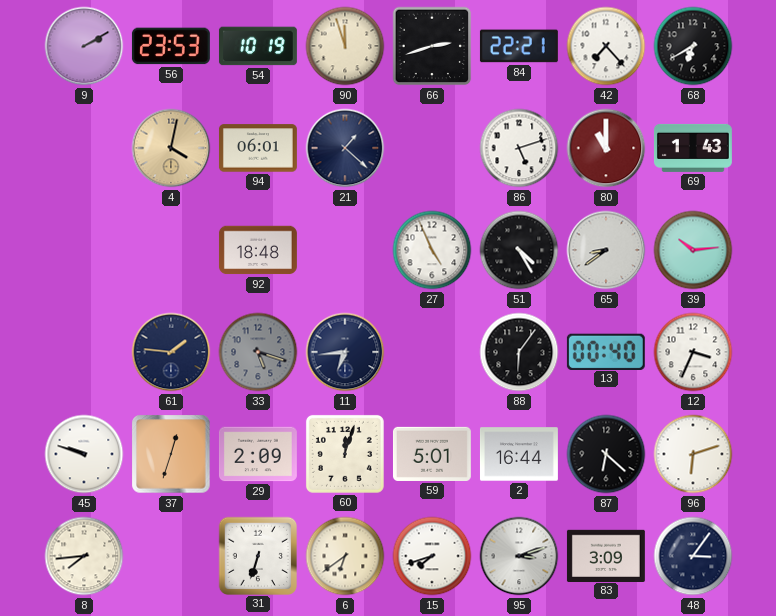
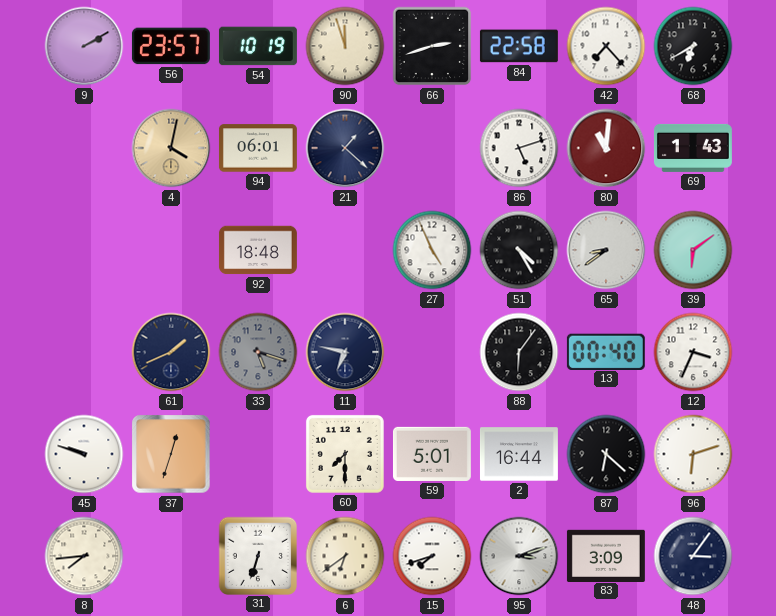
56: 23:53 -> 23:57
84: 22:21 -> 22:58
80: 11:00 -> 11:01
39: 10:14 -> 6:09
61: 1:46 -> 1:41
11: 6:44 -> 6:47
29: 2:09 -> none
60: 12:03 -> 7:30
